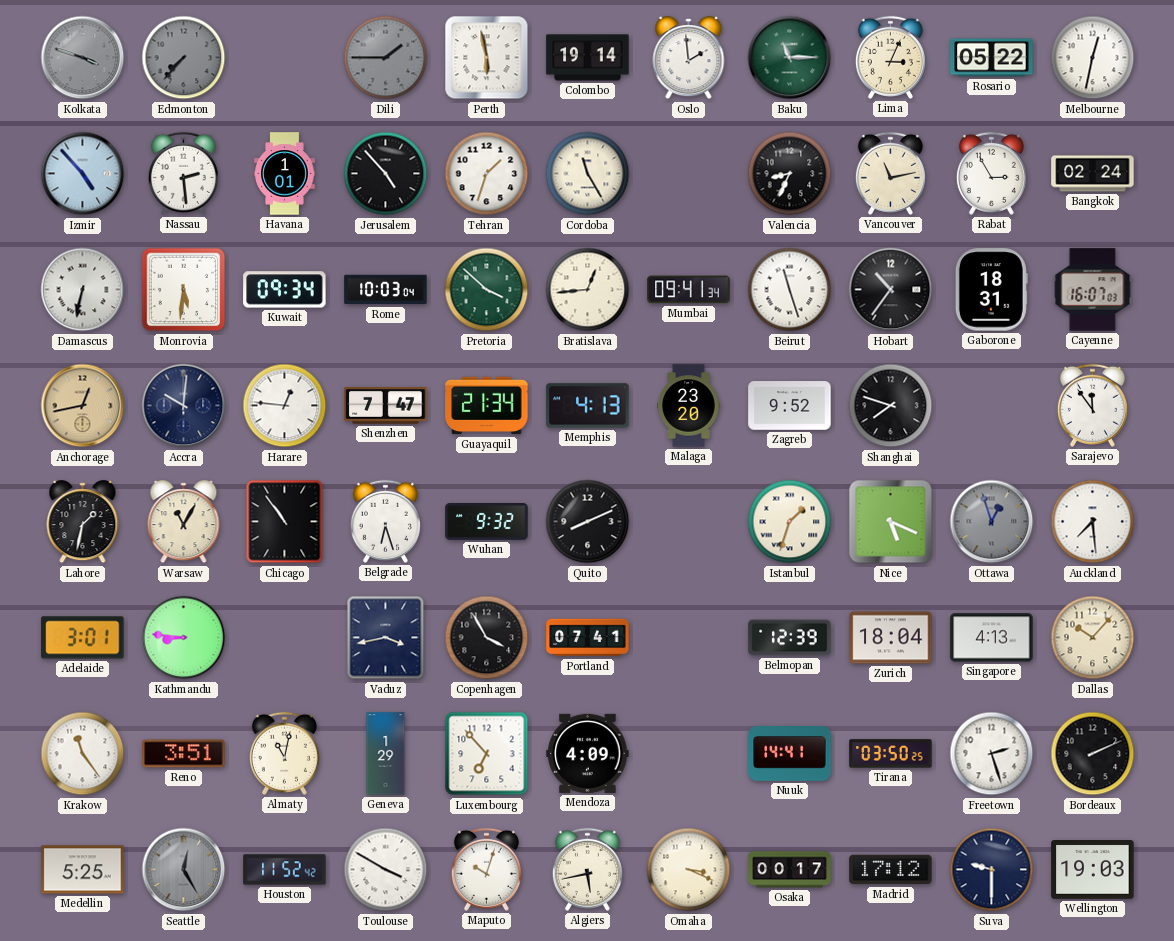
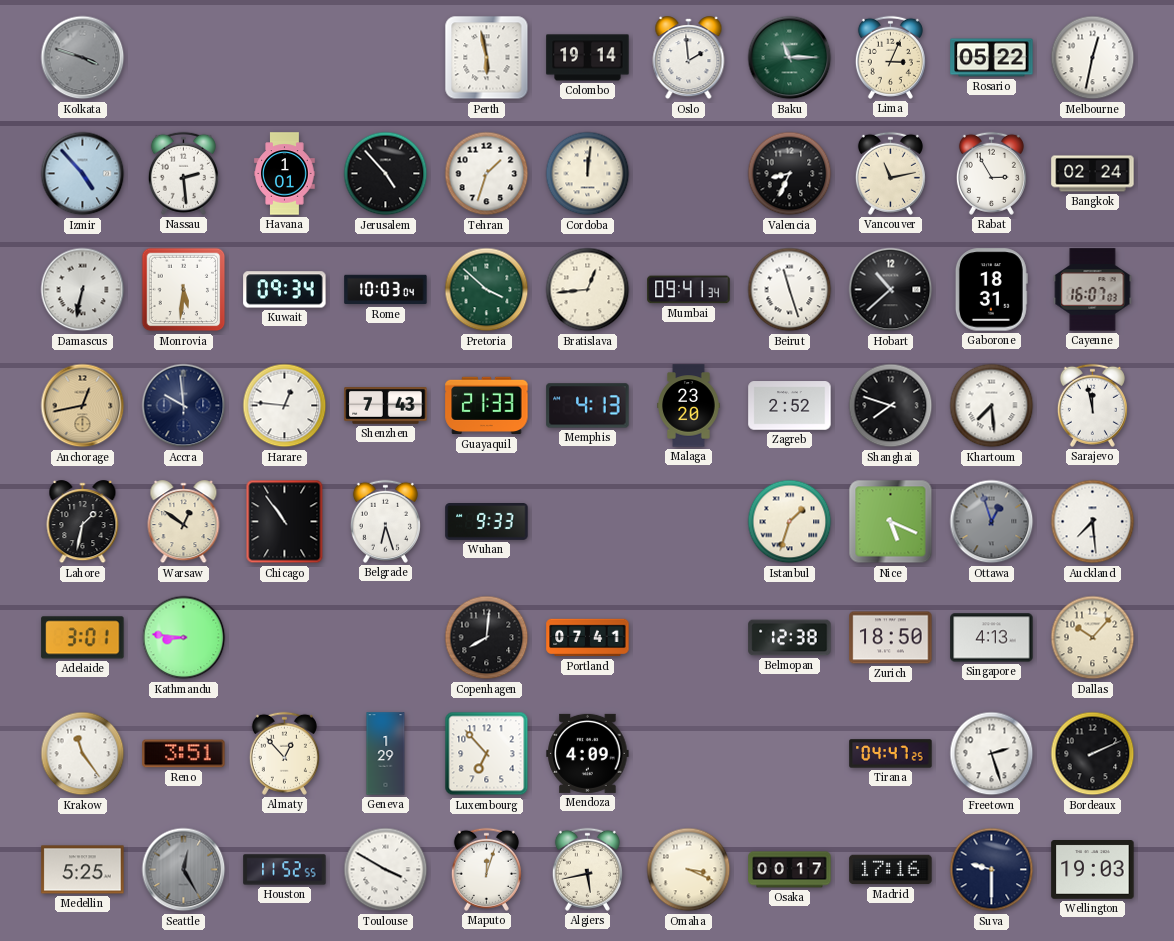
Edmonton: 7:37 -> none
Dili: 1:45 -> none
Cordoba: 11:25 -> 12:01
Hobart: 10:36 -> 10:38
Accra: 10:01 -> 9:59
Shenzhen: 7:47 -> 7:43
Guayaquil: 21:34 -> 21:33
Zagreb: 9:52 -> 2:52
Khartoum: none -> 7:29
Sarajevo: 11:54 -> 11:58
Warsaw: 11:05 -> 12:51
Wuhan: 9:32 -> 9:33
Quito: 8:11 -> none
Vaduz: 3:43 -> none
Copenhagen: 3:55 -> 8:01
Belmopan: 12:39 -> 12:38
Zurich: 18:04 -> 18:50
Almaty: 11:02 -> 12:53
Nuuk: 14:41 -> none
Tirana: 03:50 -> 04:47
Houston: 11:52:42 -> 11:52:55
Maputo: 10:03 -> 12:03
Madrid: 17:12 -> 17:16
